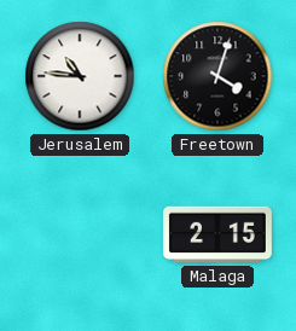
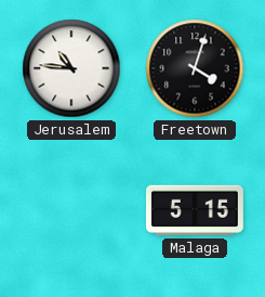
Malaga: 2:15 -> 5:15
